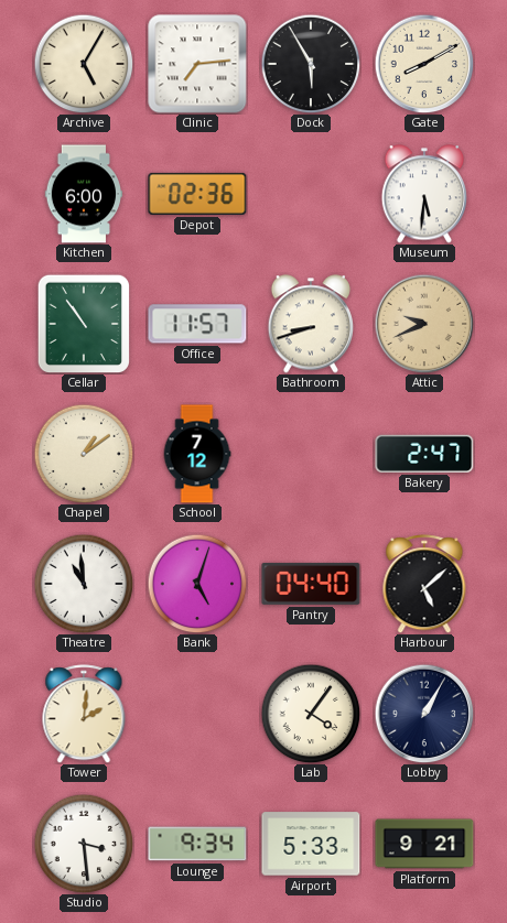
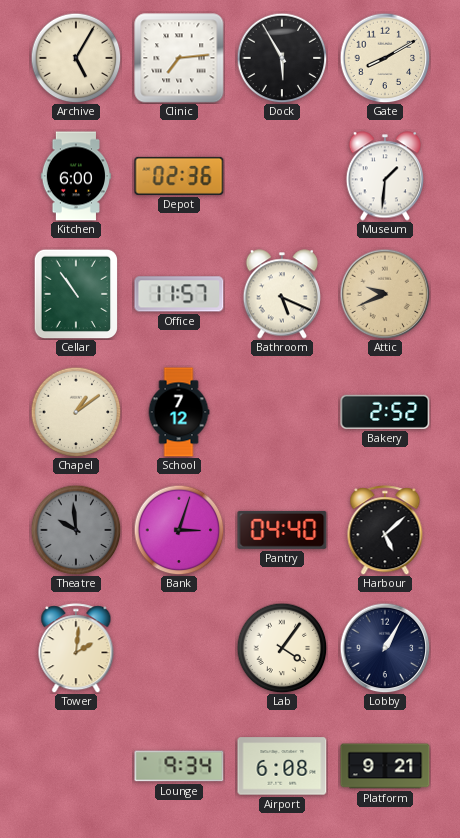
Museum: 5:31 -> 1:31
Bathroom: 8:42 -> 5:19
Bakery: 2:47 -> 2:52
Theatre: 10:59 -> 9:59
Theatre dial: white -> grey
Bank: 5:03 -> 3:03
Studio: 3:29 -> none
Airport: 5:33 -> 6:08
